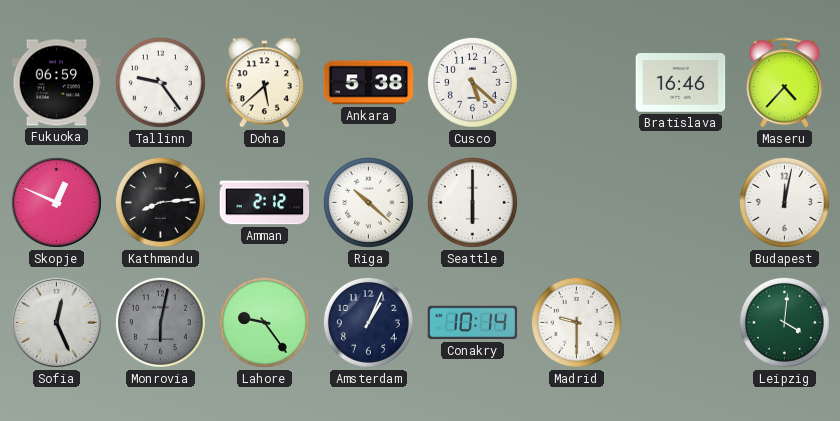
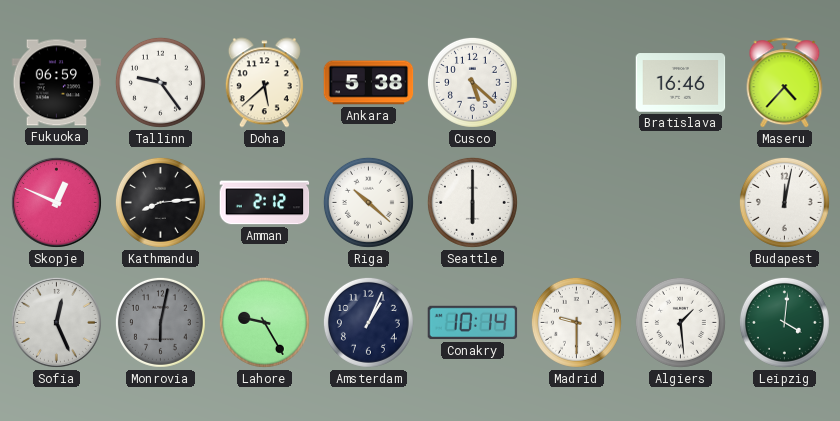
Lahore: 9:24 -> 9:25
Algiers: none -> 1:29
